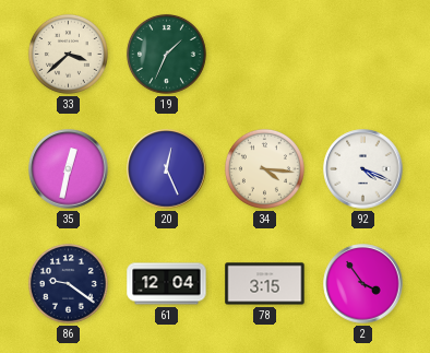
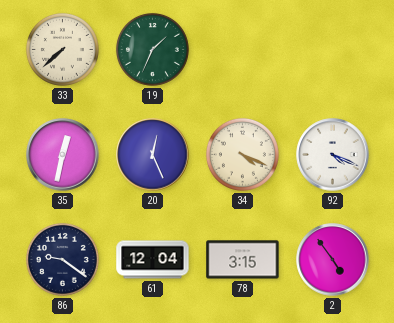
33: 3:38 -> 7:38
34: 4:16 -> 4:19
2: 3:54 -> 4:54
